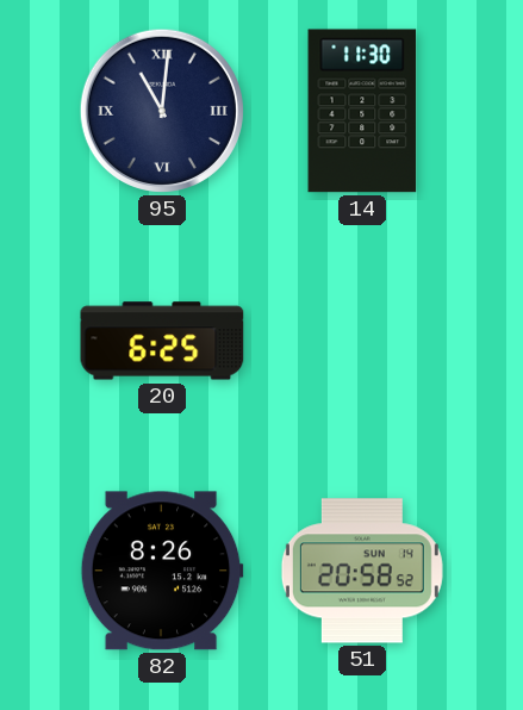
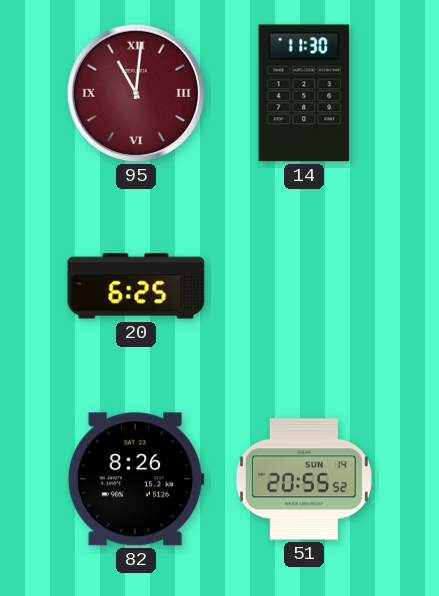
95 dial: navy -> burgundy
51: 20:58 -> 20:55
